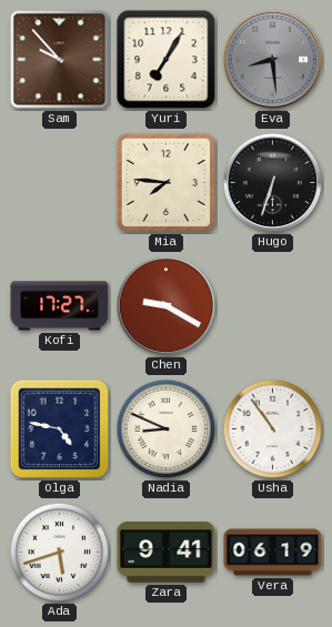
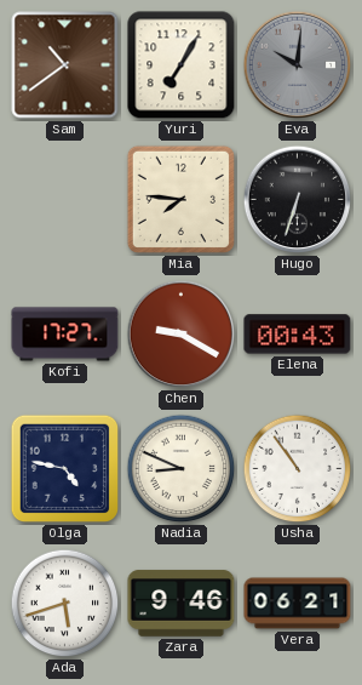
Sam: 9:53 -> 10:39
Eva: 8:29 -> 10:01
Elena: none -> 00:43
Zara: 9:41 -> 9:46
Vera: 06:19 -> 06:21
